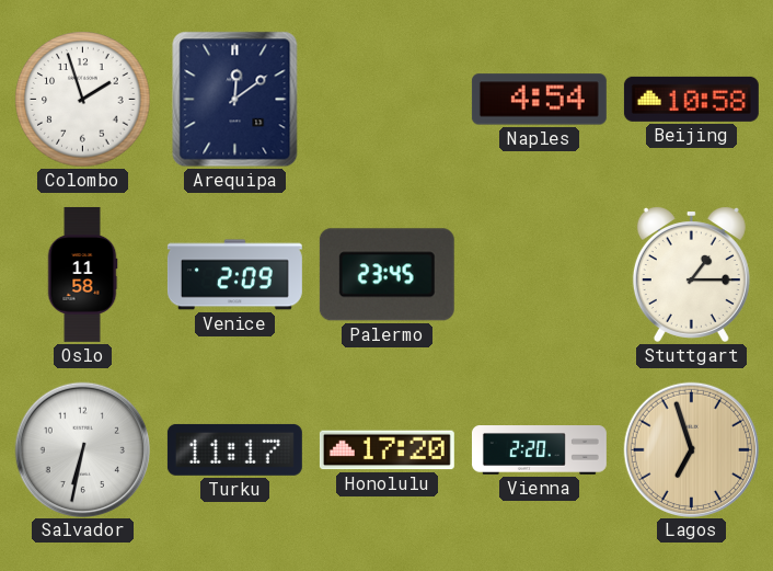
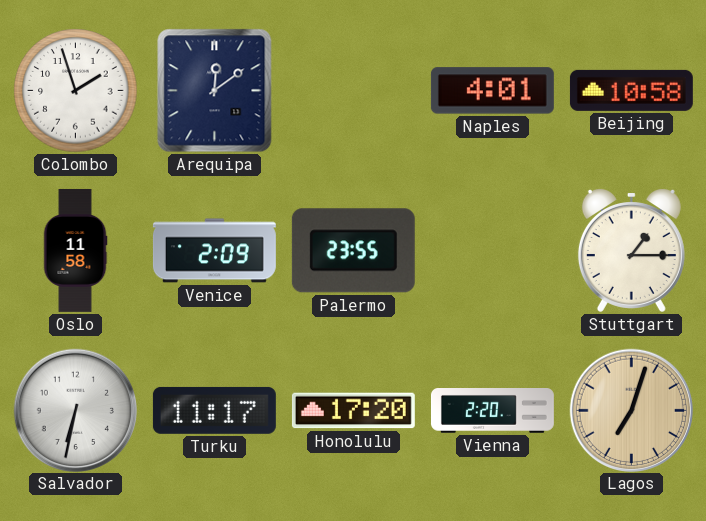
Naples: 4:54 -> 4:01
Palermo: 23:45 -> 23:55
Lagos: 6:57 -> 7:03
